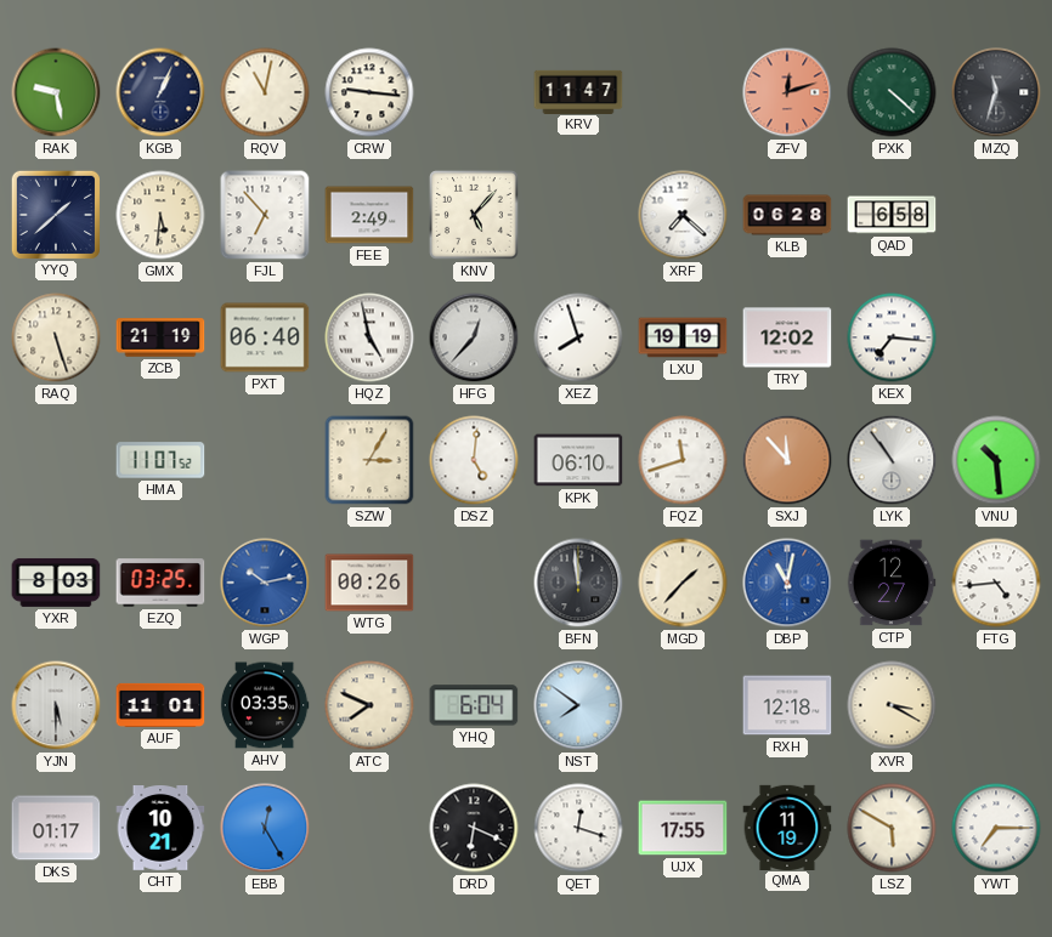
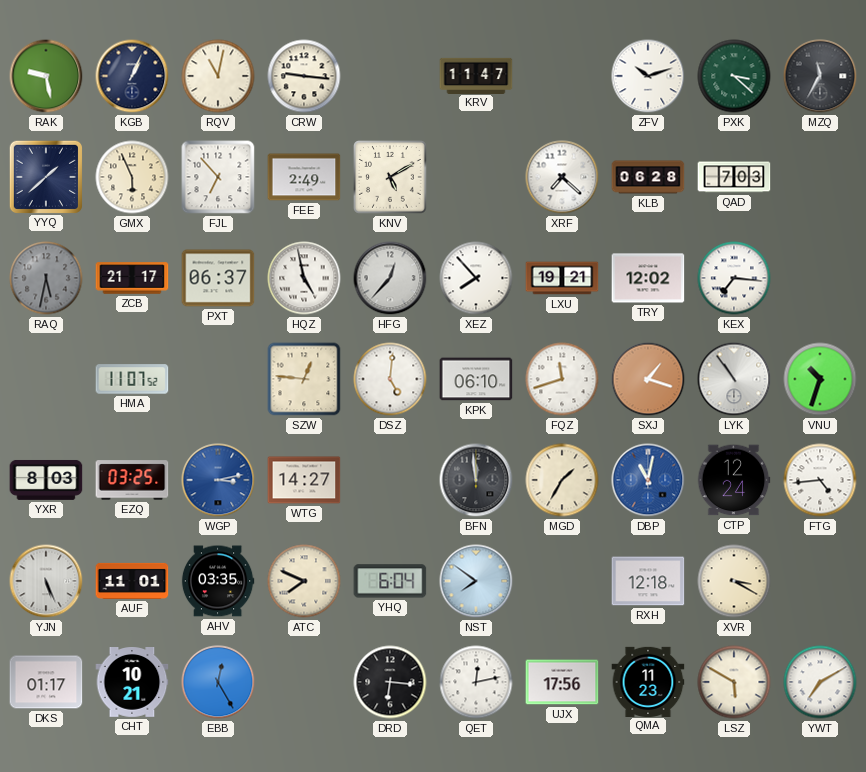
ZFV: 12:12 -> 10:12
ZFV dial: salmon -> white
PXK: 4:22 -> 3:22
MZQ: 11:33 -> 11:35
GMX: 5:31 -> 5:56
KNV: 5:07 -> 5:10
QAD: 6:58 -> 7:03
RAQ: 5:27 -> 5:32
RAQ dial: cream -> grey
ZCB: 21:19 -> 21:17
PXT: 06:40 -> 06:37
XEZ: 7:57 -> 7:53
LXU: 19:19 -> 19:21
SZW: 3:05 -> 12:46
SXJ: 11:53 -> 1:18
VNU: 10:29 -> 10:33
WGP: 10:13 -> 3:13
WTG: 00:26 -> 14:27
MGD: 1:37 -> 1:35
CTP: 12:27 -> 12:24
YJN: 5:30 -> 5:26
DRD: 6:19 -> 6:16
QET: 12:18 -> 12:13
UJX: 17:55 -> 17:56
QMA: 11:19 -> 11:23
YWT: 7:15 -> 7:10
